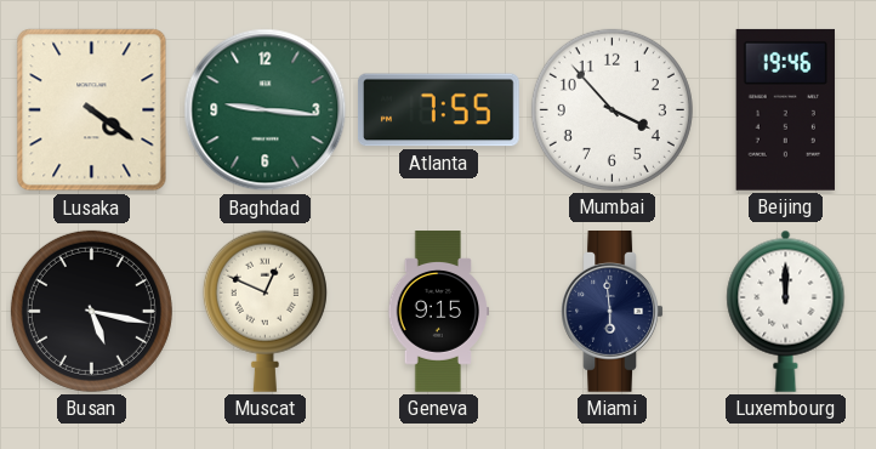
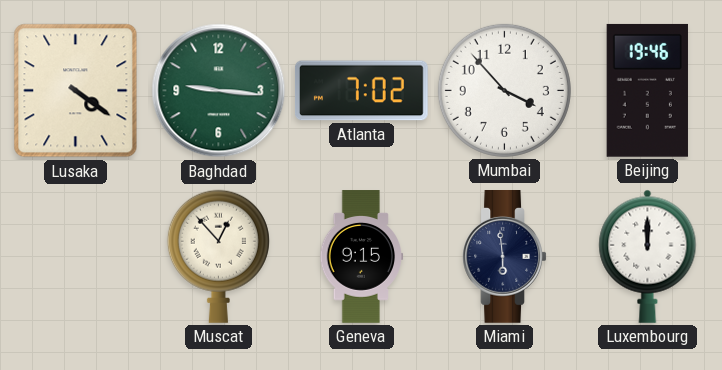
Atlanta: 7:55 -> 7:02
Busan: 5:17 -> none
Muscat: 12:49 -> 12:53
